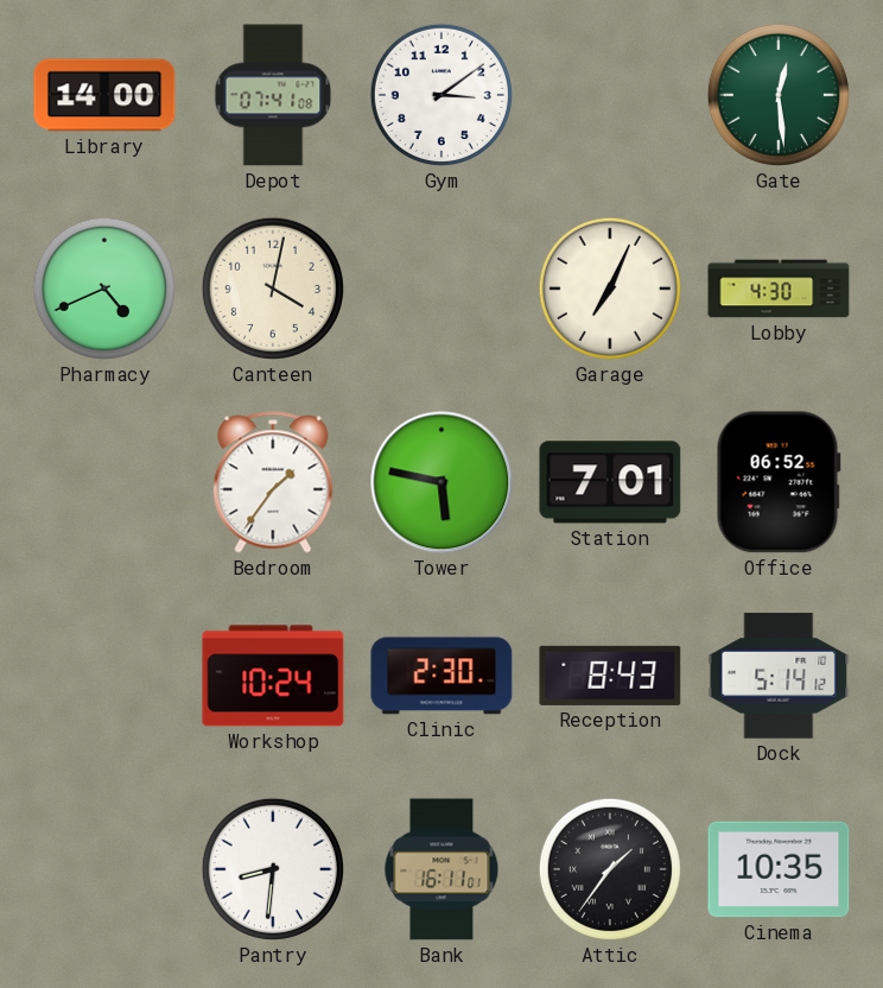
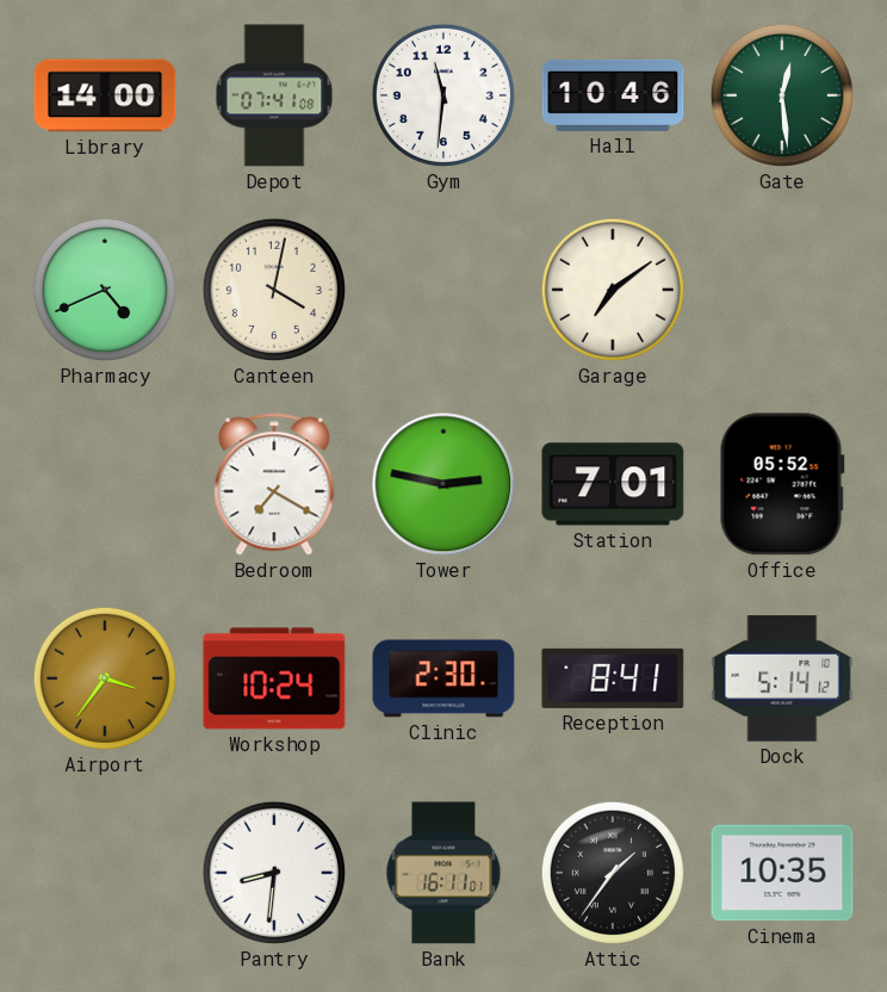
Gym: 3:09 -> 11:31
Hall: none -> 10:46
Garage: 7:04 -> 7:09
Lobby: 4:30 -> none
Bedroom: 1:36 -> 7:20
Tower: 5:47 -> 2:47
Office: 06:52 -> 05:52
Airport: none -> 3:36
Reception: 8:43 -> 8:41
